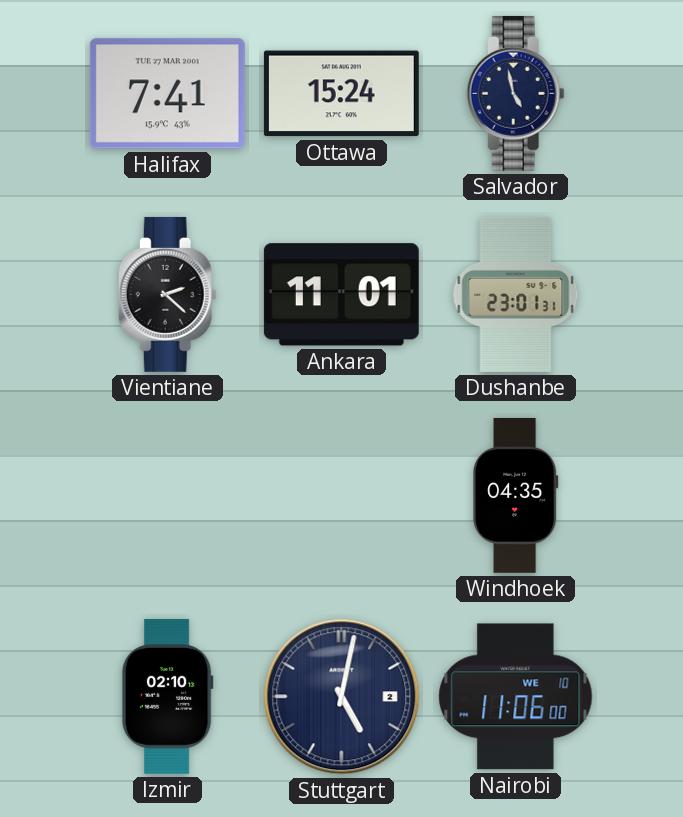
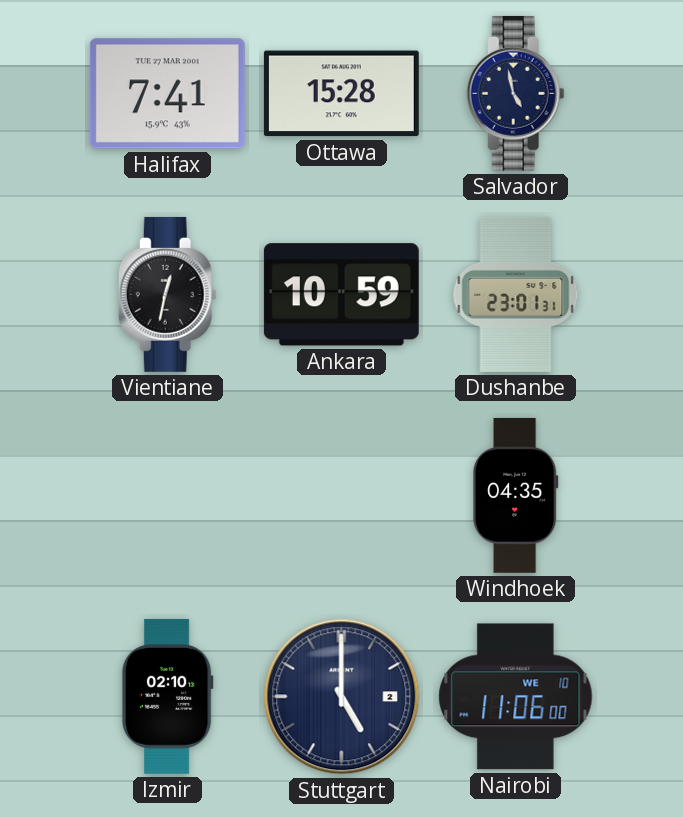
Ottawa: 15:24 -> 15:28
Vientiane: 2:22 -> 12:32
Ankara: 11:01 -> 10:59
Stuttgart: 5:02 -> 5:00
